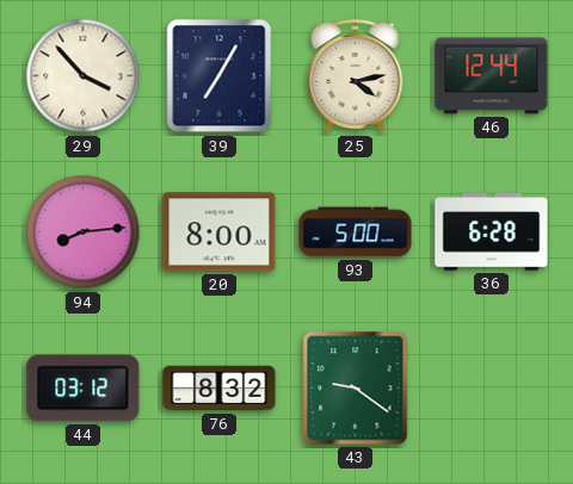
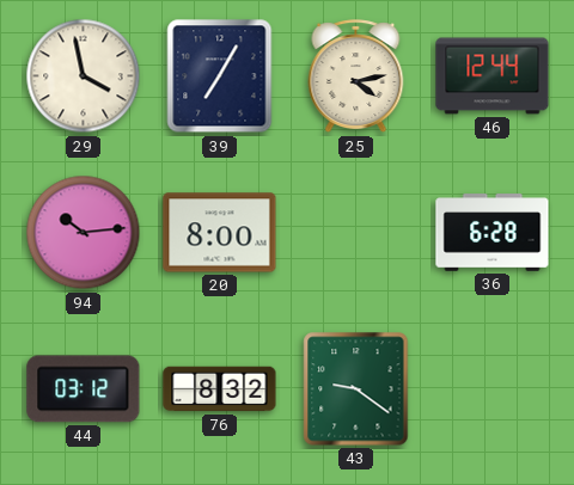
29: 3:53 -> 3:58
94: 8:14 -> 10:14
93: 5:00 -> none
